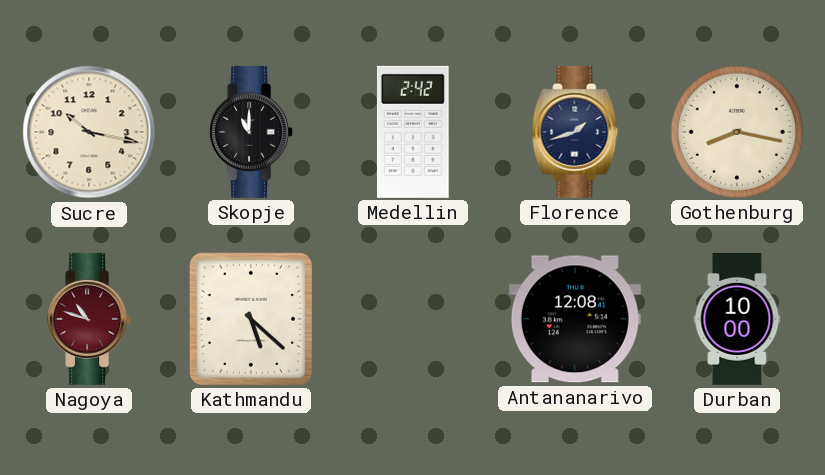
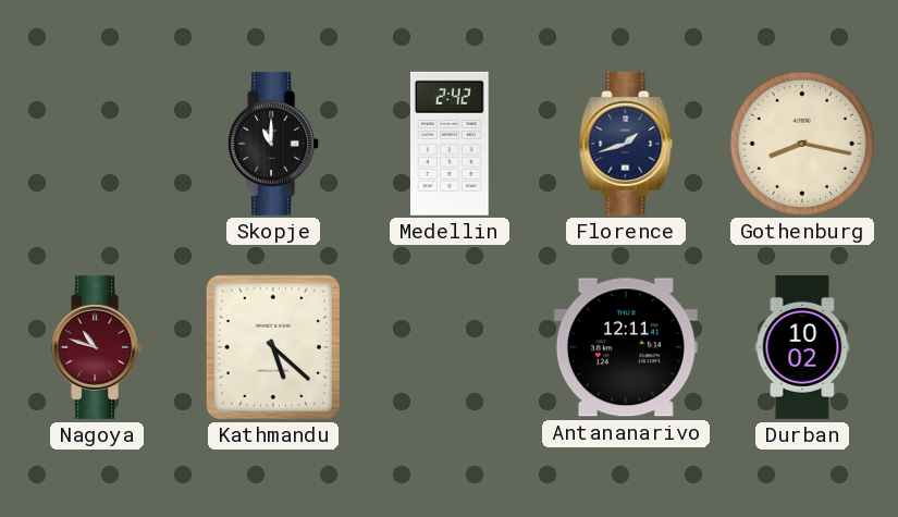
Sucre: 10:17 -> none
Antananarivo: 12:08 -> 12:11
Durban: 10:00 -> 10:02
